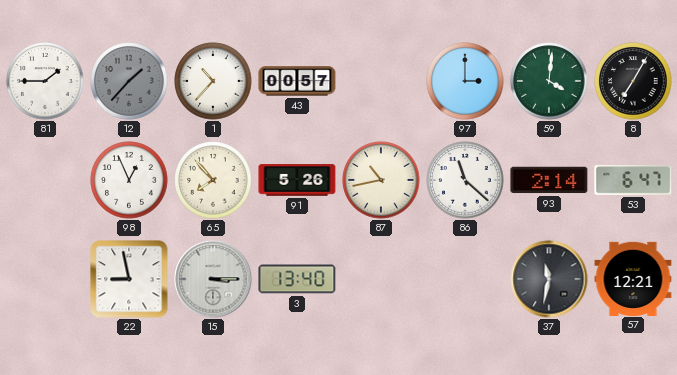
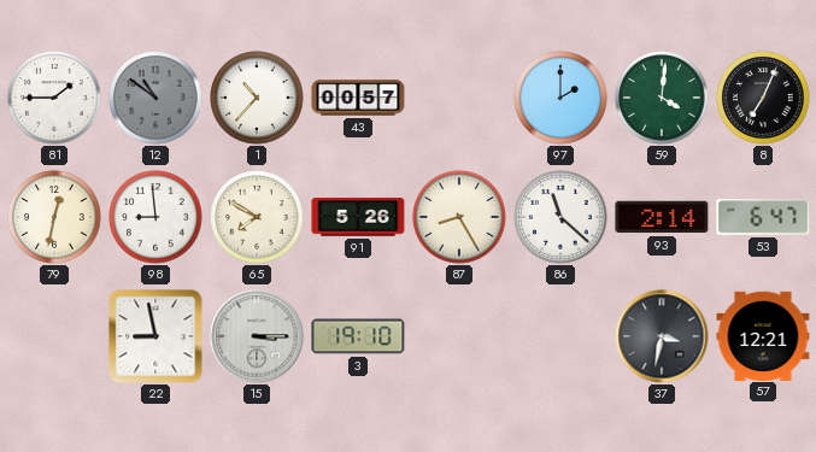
12: 1:37 -> 10:51
97: 3:00 -> 2:00
8: 7:05 -> 7:04
79: none -> 12:32
98: 12:56 -> 8:59
65: 7:53 -> 7:50
87: 10:43 -> 8:25
3: 13:40 -> 19:10
37: 11:32 -> 3:32
